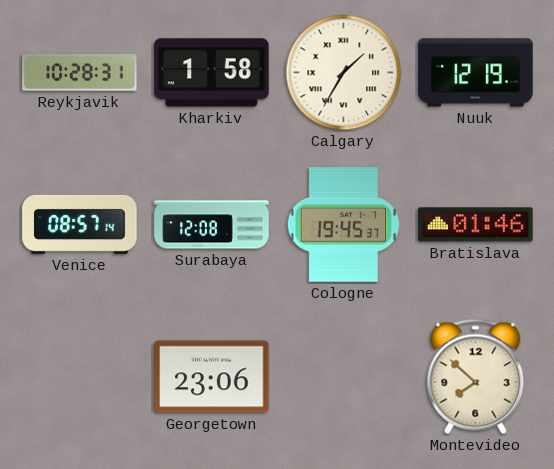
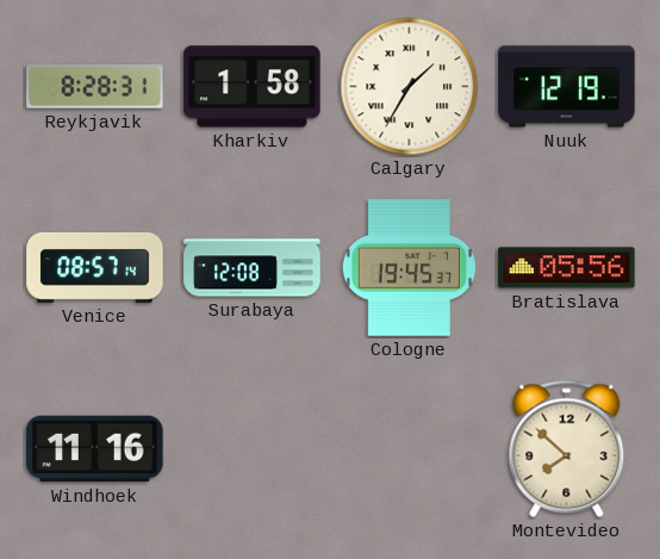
Reykjavik: 10:28 -> 8:28
Bratislava: 01:46 -> 05:56
Windhoek: none -> 11:16
Georgetown: 23:06 -> none
